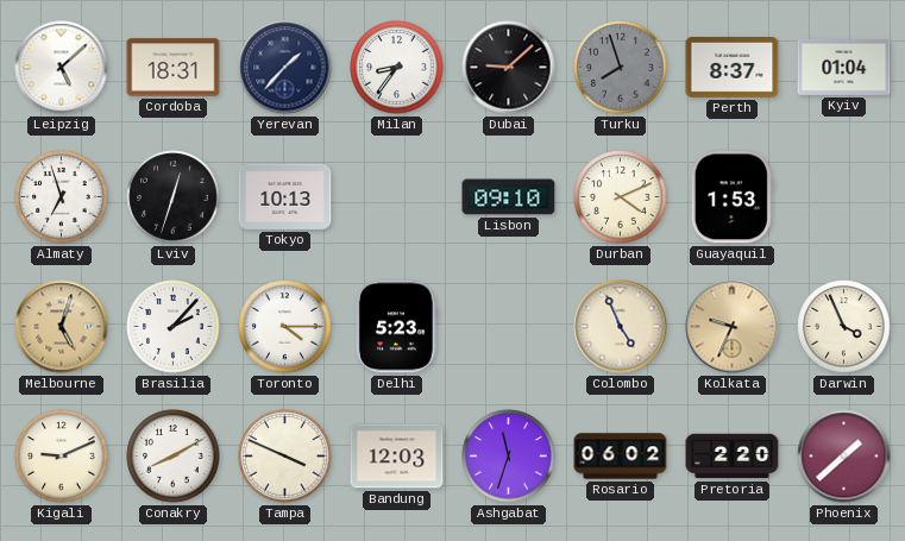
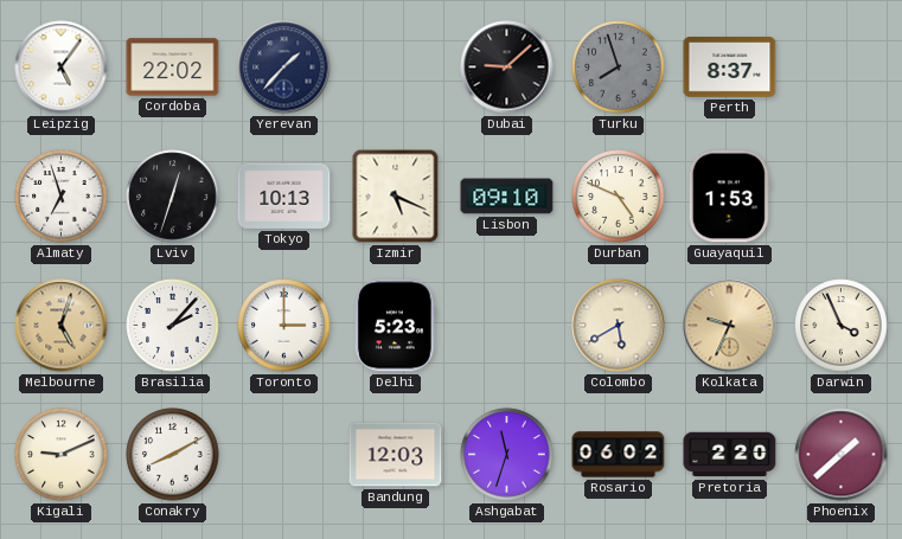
Leipzig: 5:08 -> 5:06
Cordoba: 18:31 -> 22:02
Milan: 8:36 -> none
Kyiv: 01:04 -> none
Izmir: none -> 5:19
Durban: 4:11 -> 4:49
Toronto: 4:15 -> 3:00
Colombo: 4:56 -> 5:40
Tampa: 3:49 -> none
